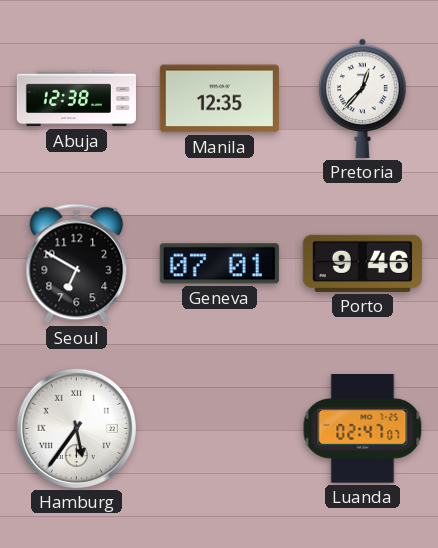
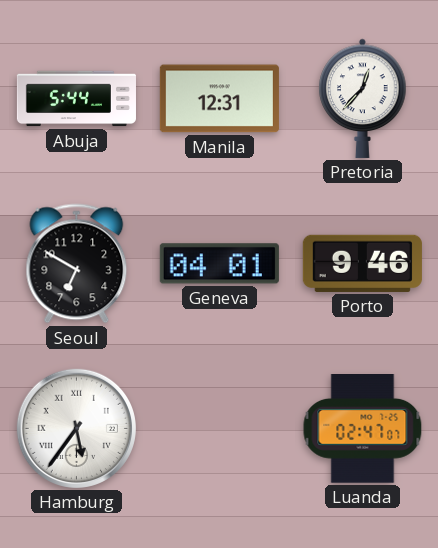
Abuja: 12:38 -> 5:44
Manila: 12:35 -> 12:31
Geneva: 07:01 -> 04:01
